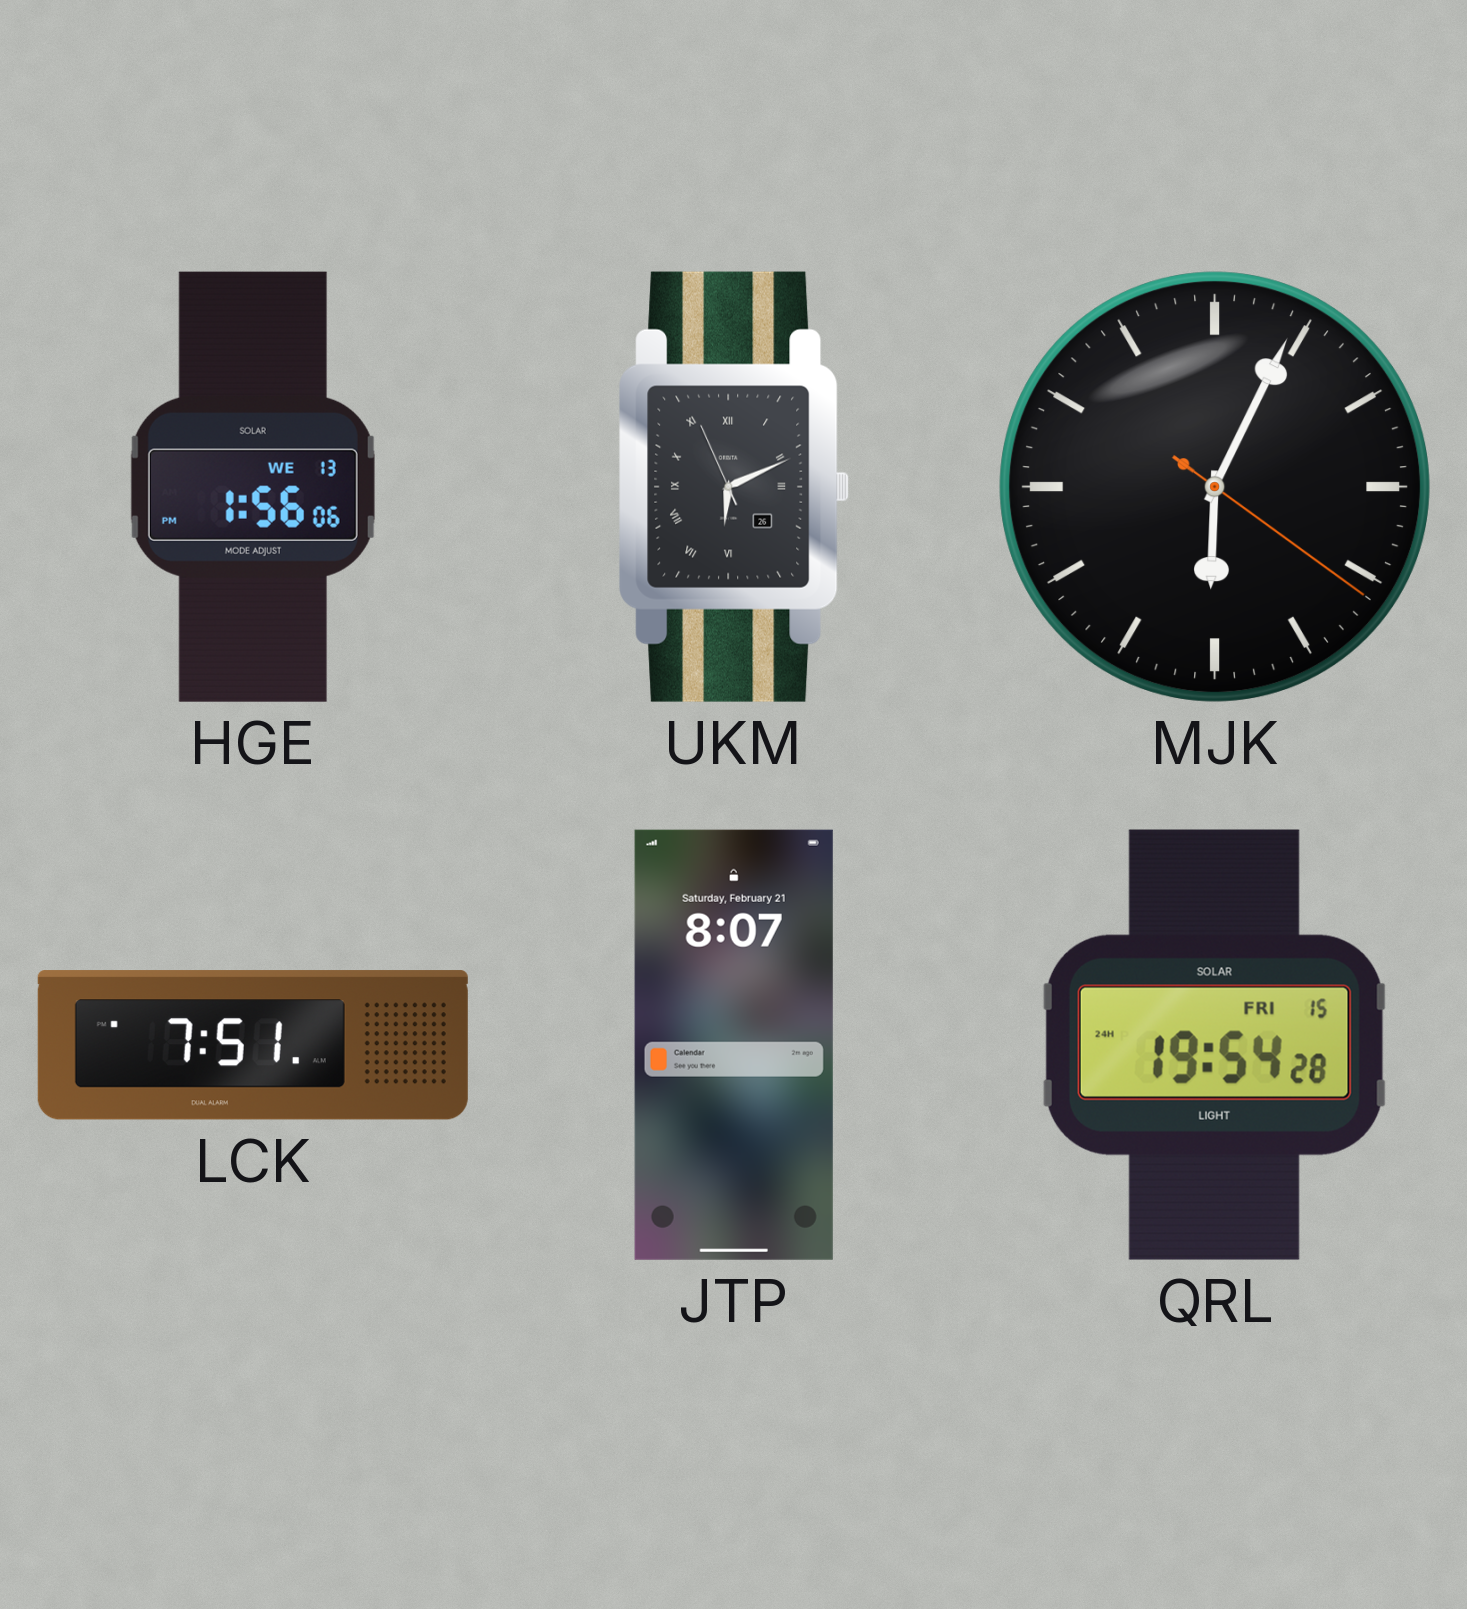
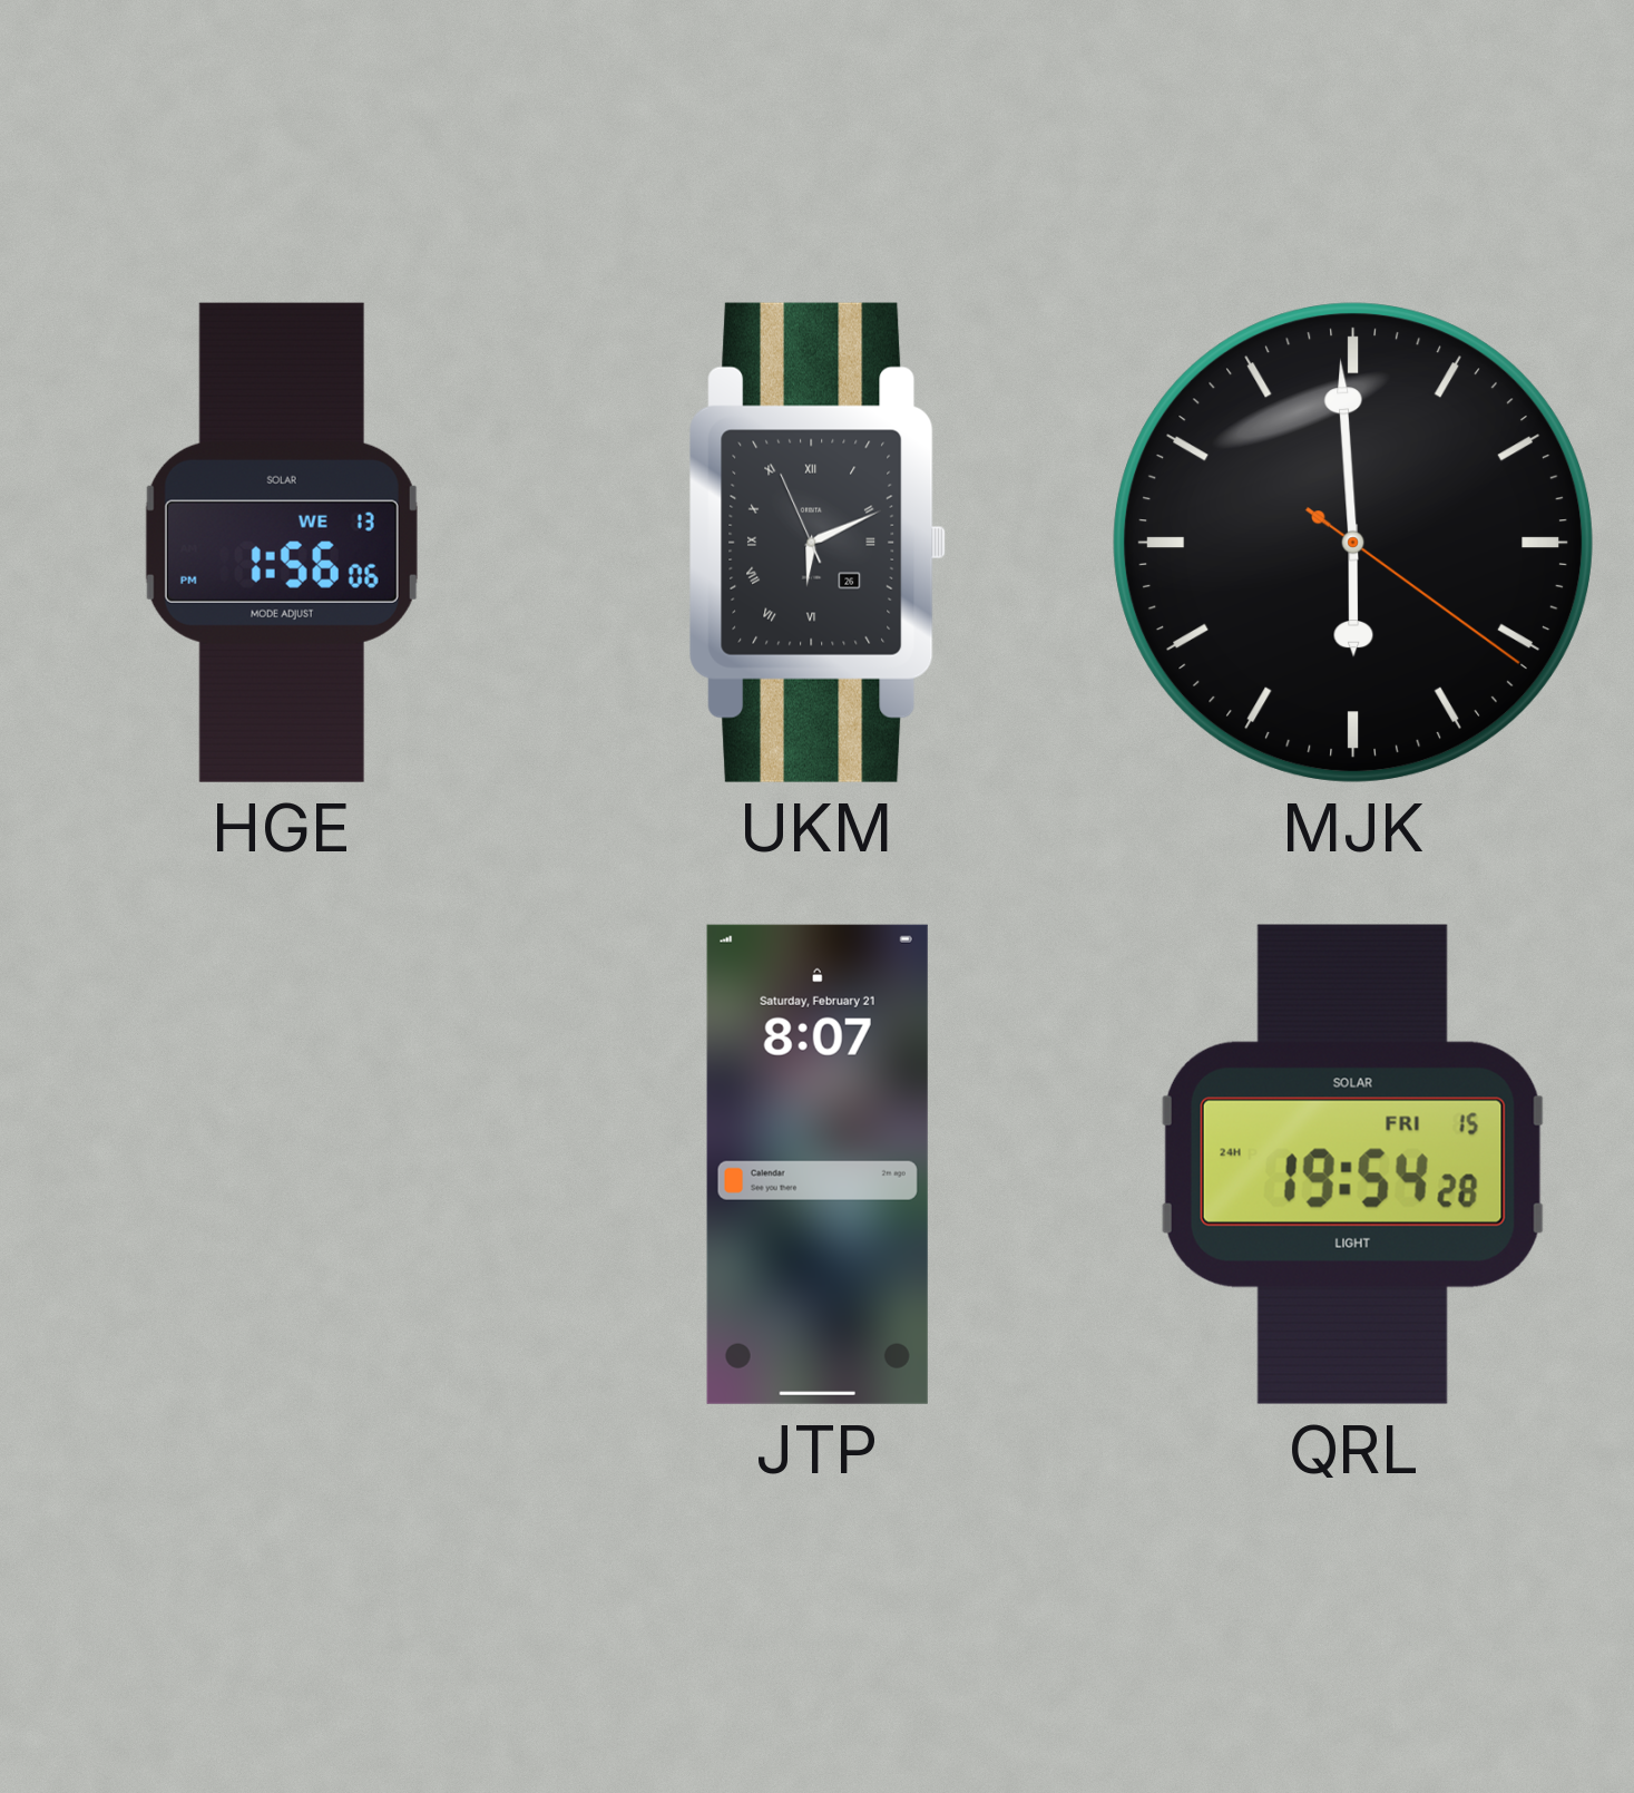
MJK: 6:04 -> 5:59
LCK: 7:51 -> none
